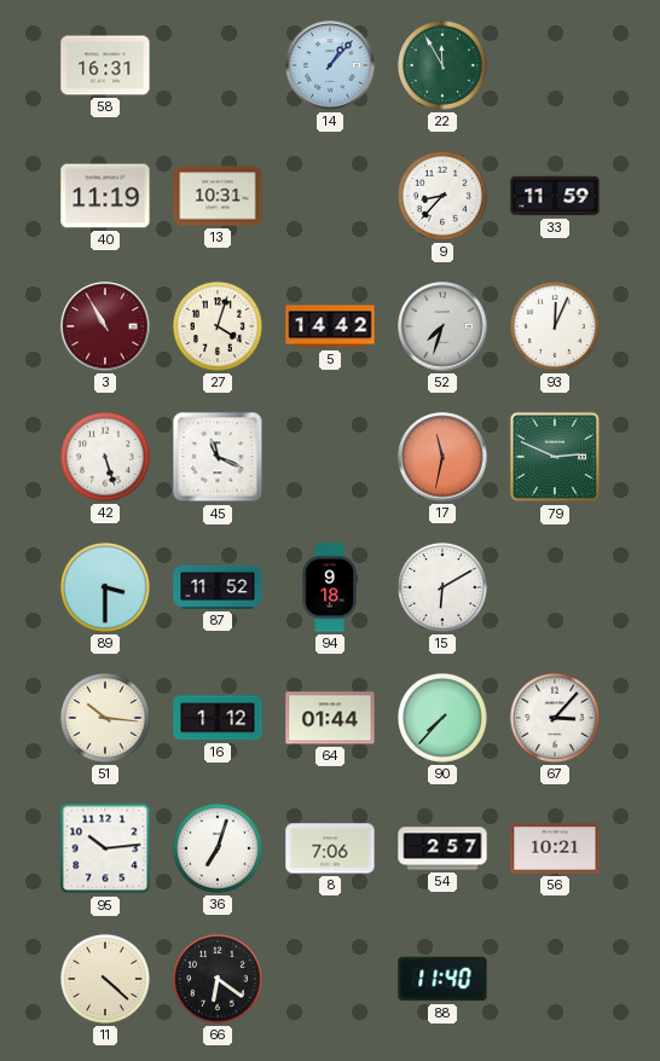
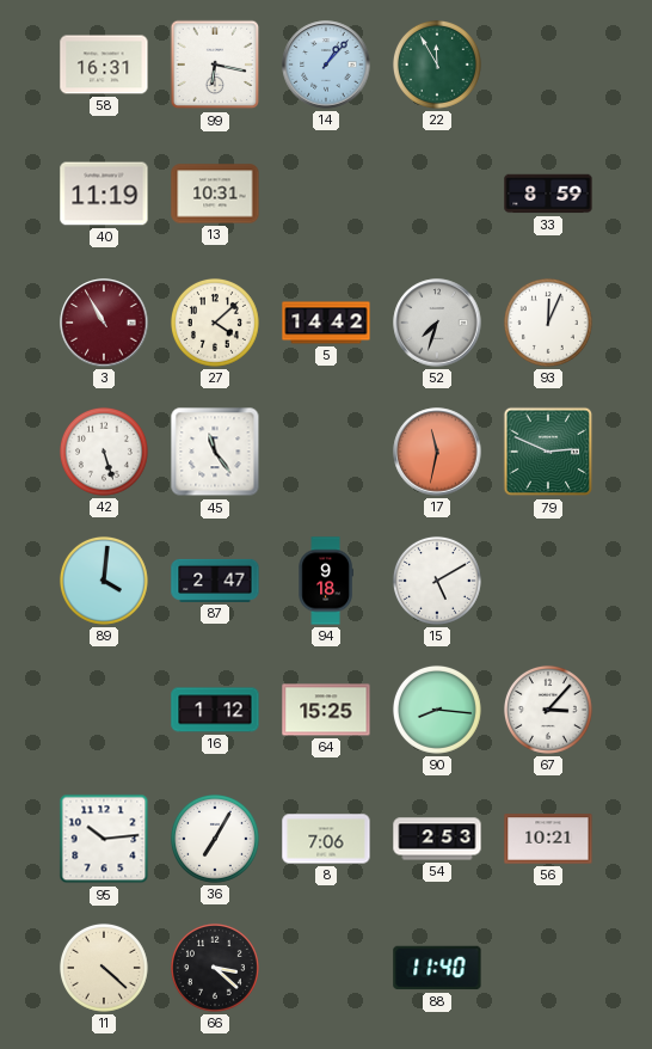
99: none -> 6:17
9: 8:37 -> none
33: 11:59 -> 8:59
27: 4:03 -> 4:08
45: 11:19 -> 11:24
89: 3:30 -> 4:01
87: 11:52 -> 2:47
15: 6:10 -> 5:10
51: 10:16 -> none
64: 01:44 -> 15:25
90: 7:37 -> 8:16
36: 7:03 -> 7:05
54: 2:57 -> 2:53
66: 6:21 -> 3:22
